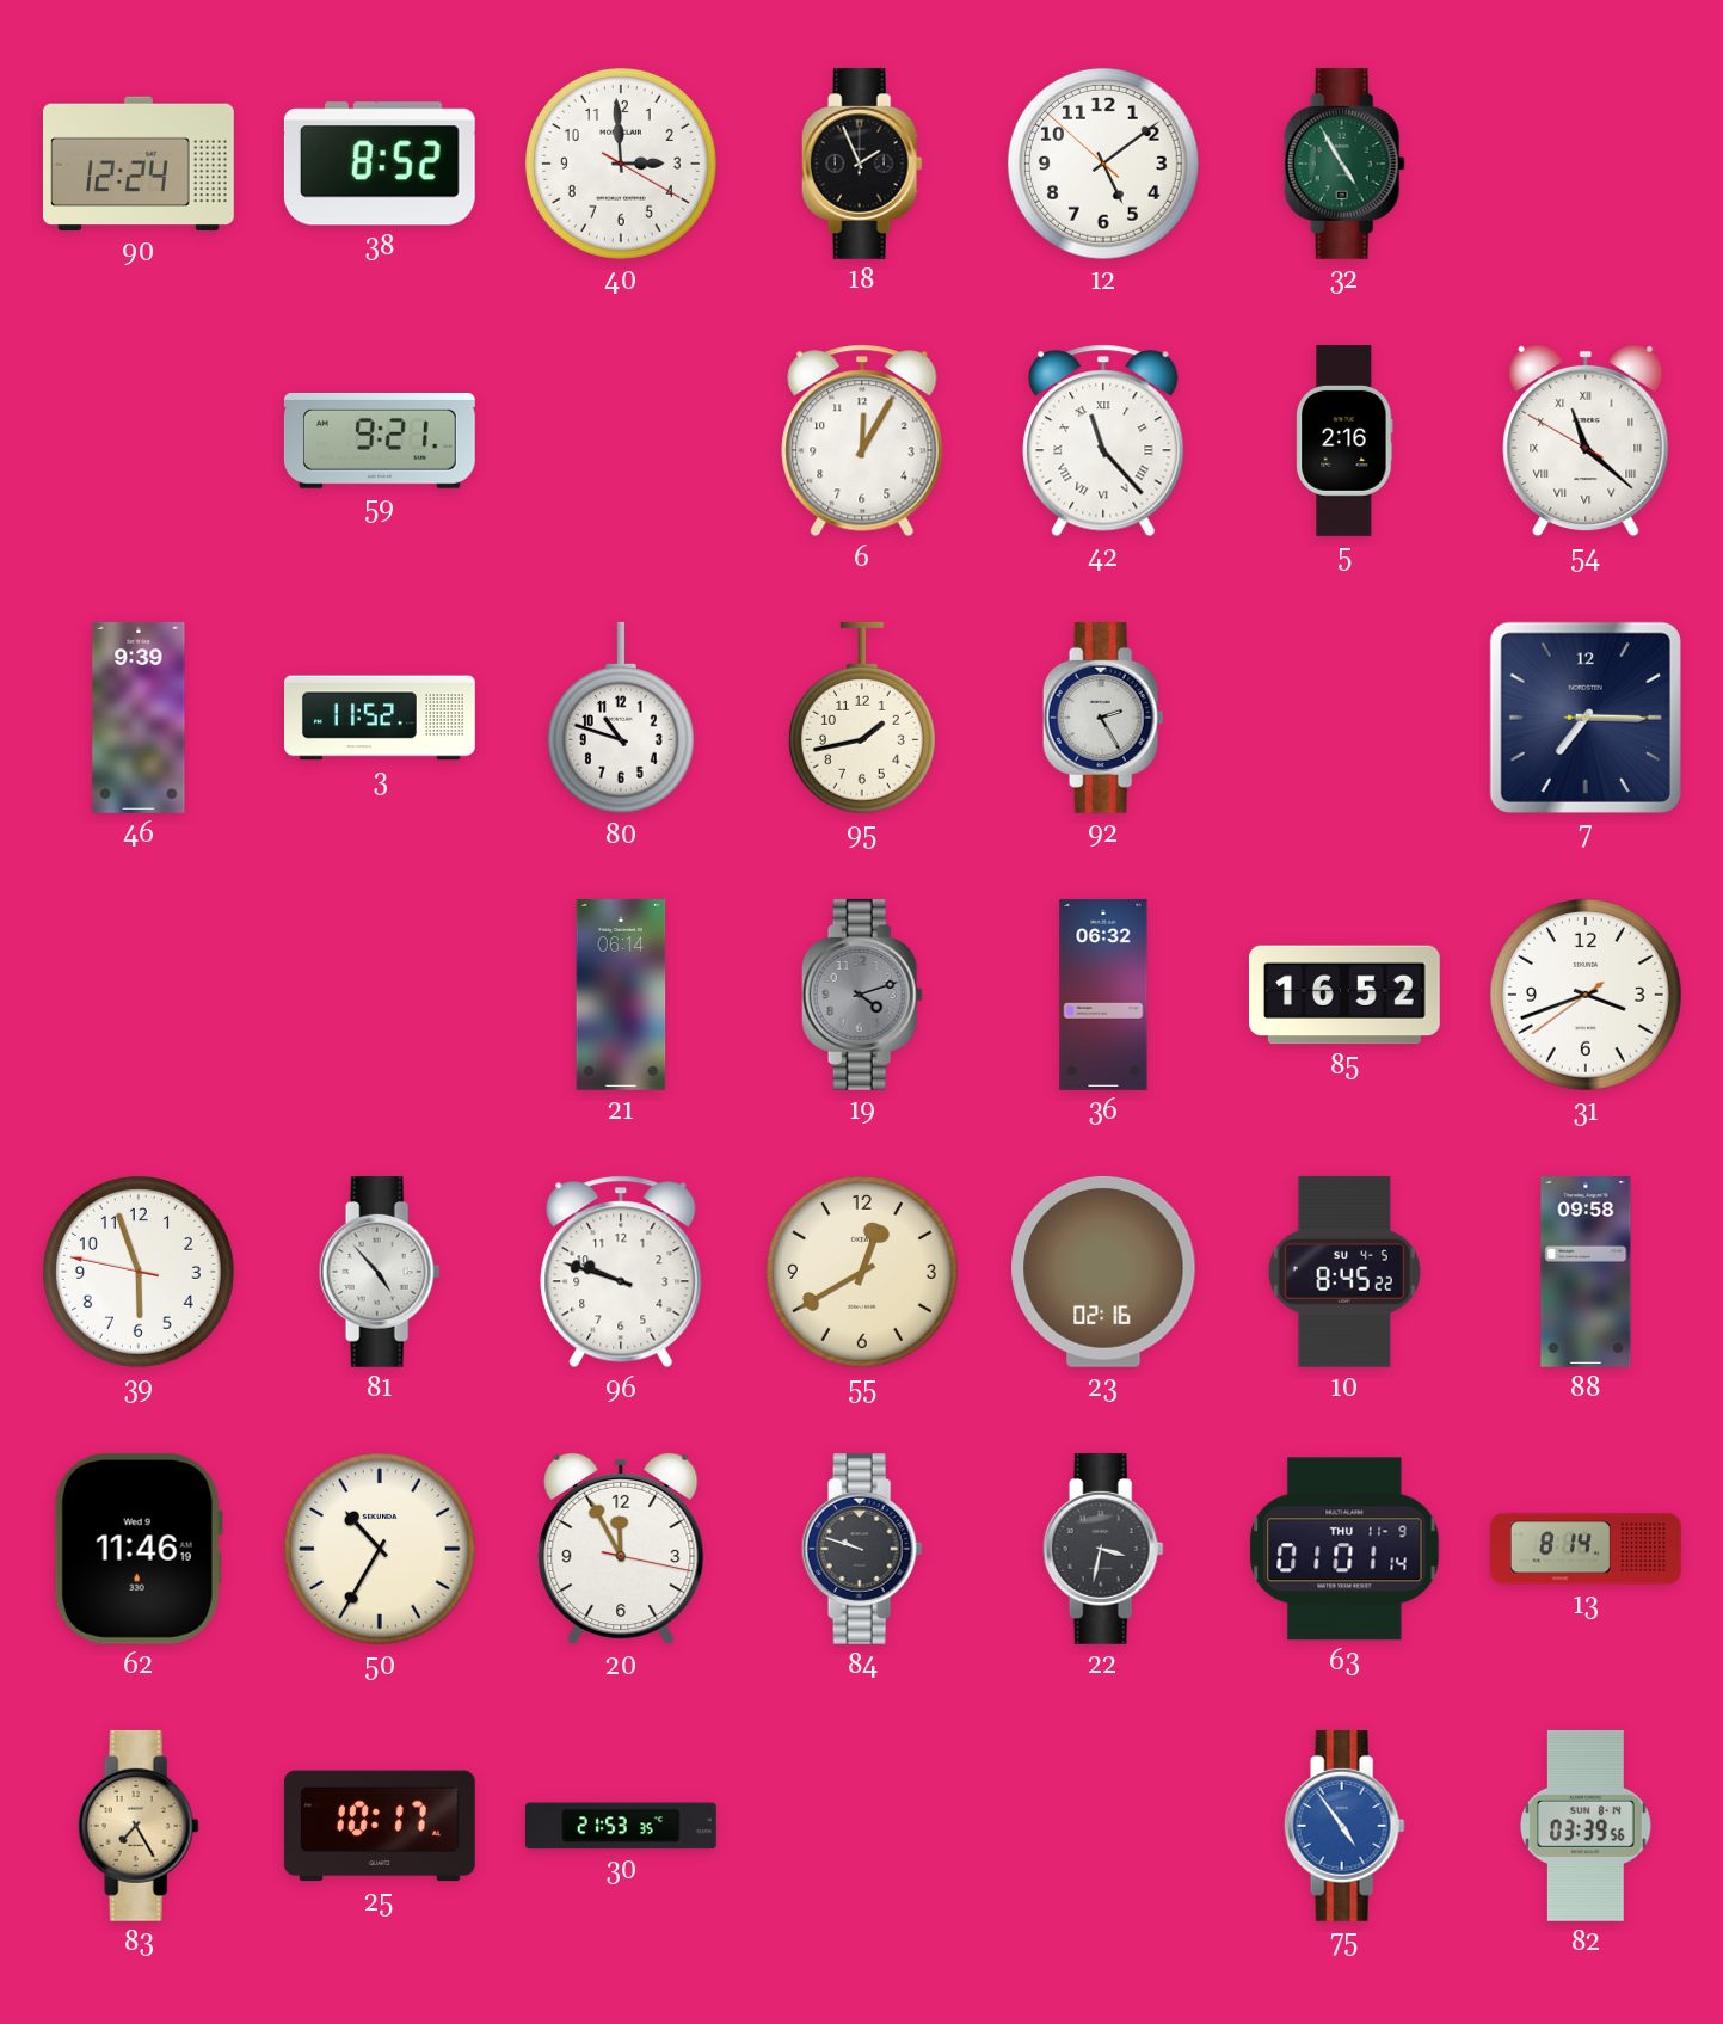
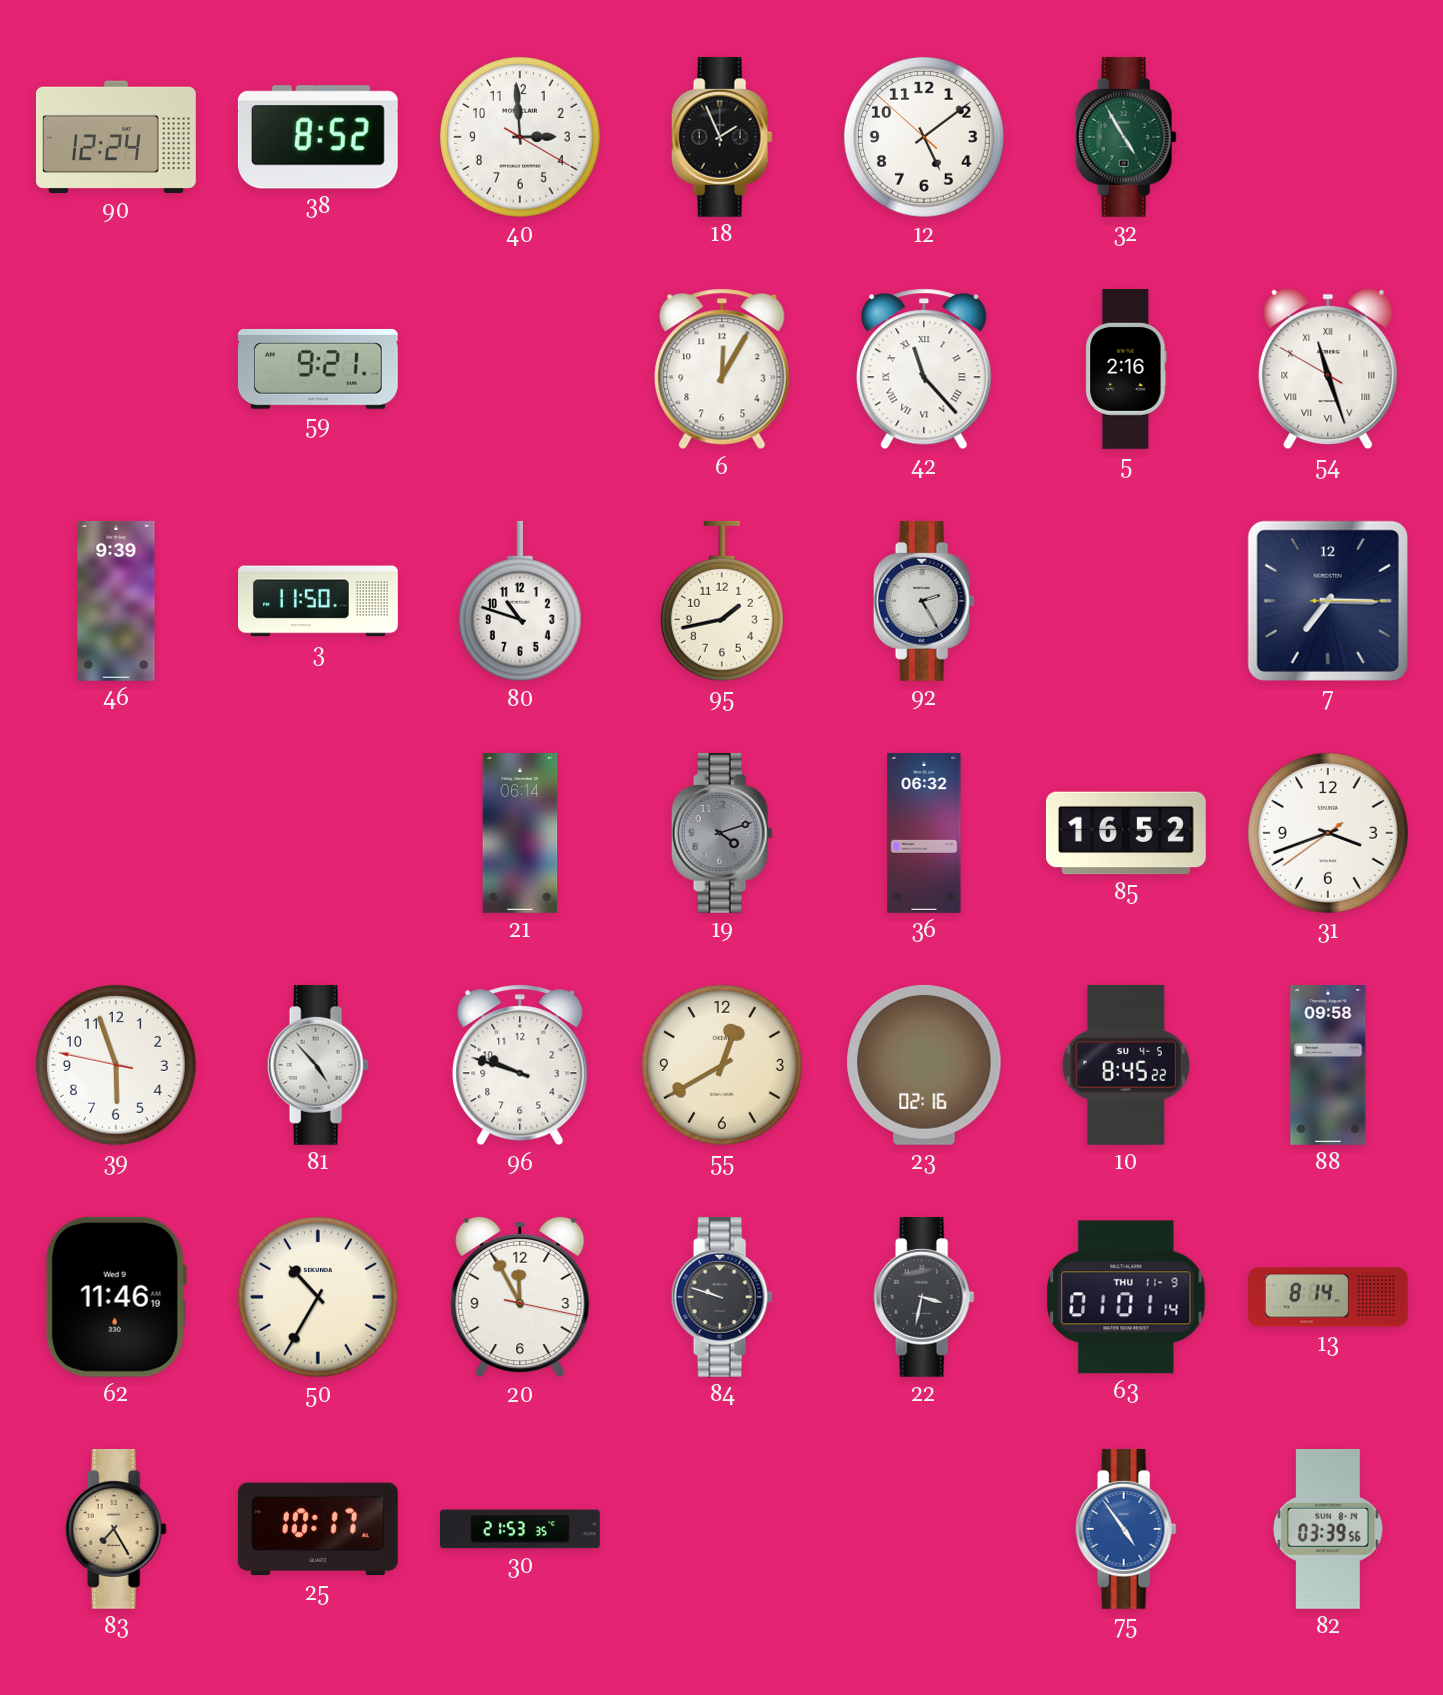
54: 11:21 -> 11:26
3: 11:52 -> 11:50
